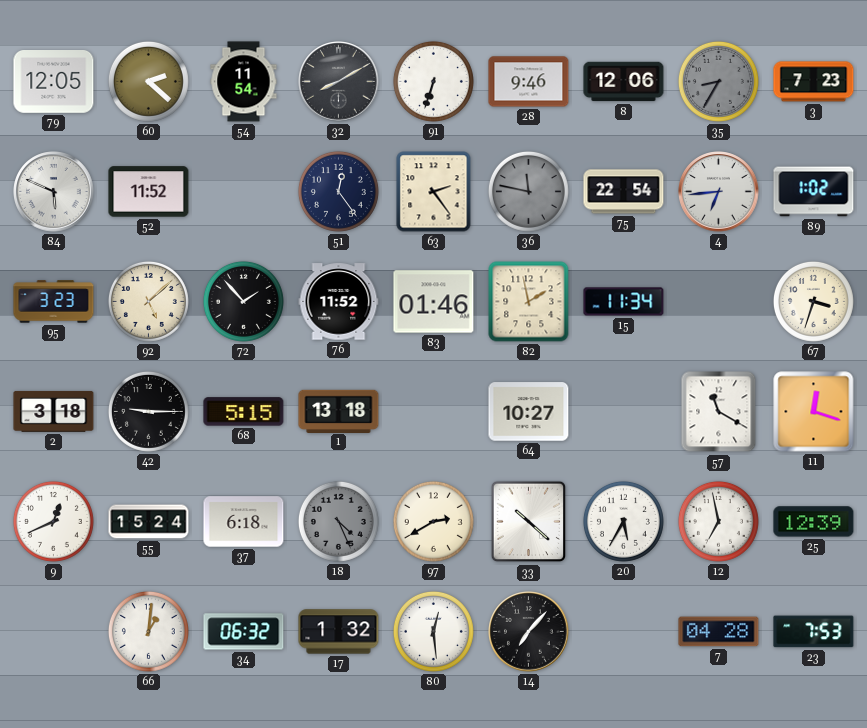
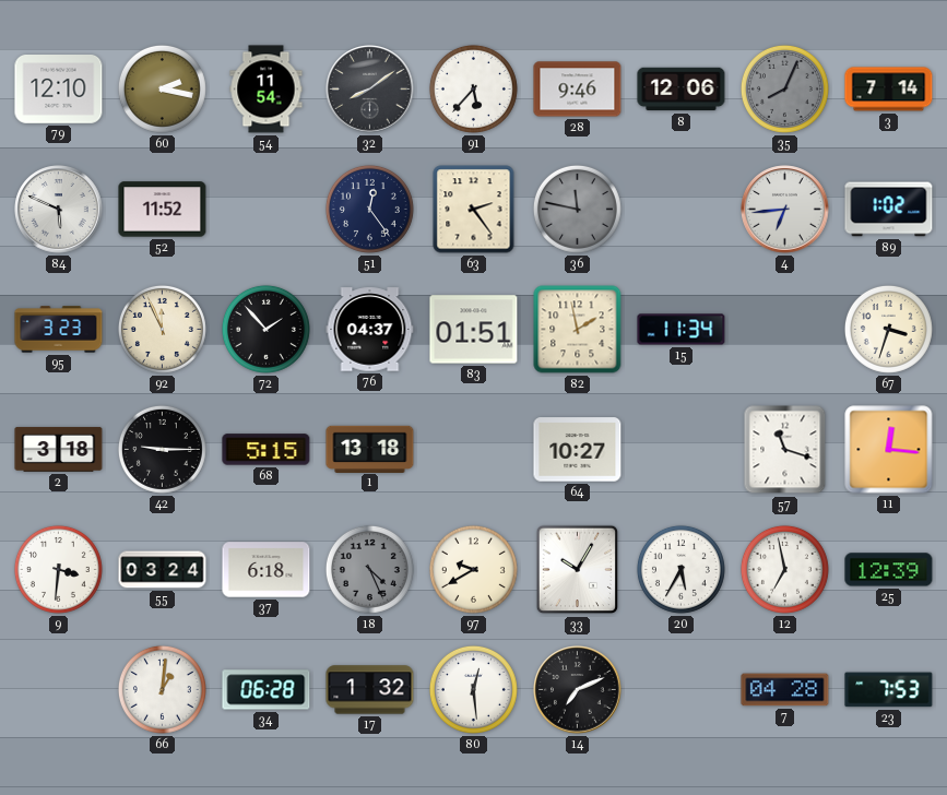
79: 12:05 -> 12:10
60: 2:22 -> 2:17
32: 8:10 -> 8:09
91: 6:33 -> 5:37
35: 8:35 -> 8:04
3: 7:23 -> 7:14
75: 22:54 -> none
92: 5:08 -> 11:56
76: 11:52 -> 04:37
83: 01:46 -> 01:51
57: 11:20 -> 11:18
11: 12:18 -> 12:16
9: 12:41 -> 3:31
55: 15:24 -> 03:24
97: 2:40 -> 9:40
33: 10:22 -> 10:05
34: 06:32 -> 06:28
14: 7:07 -> 7:11
